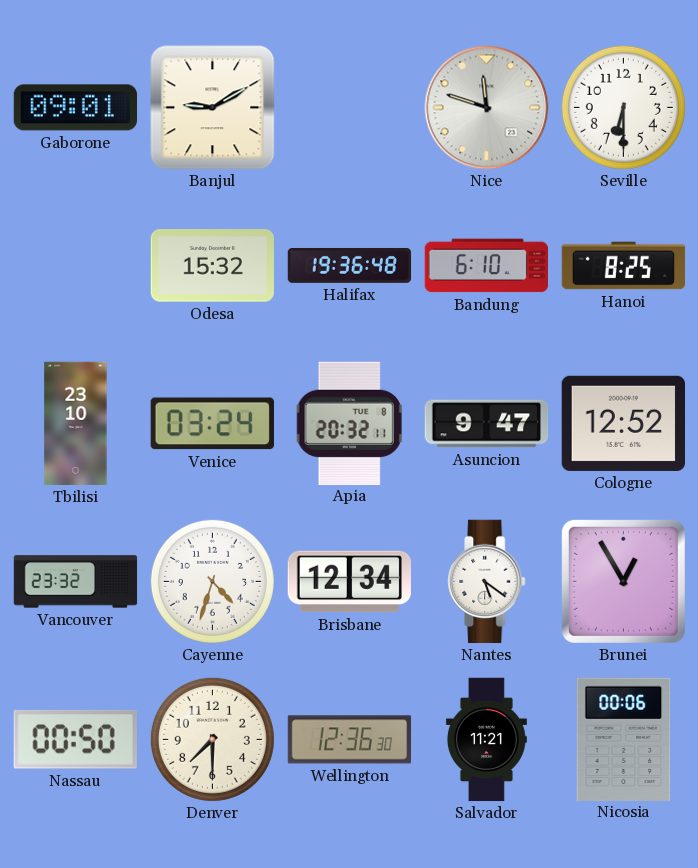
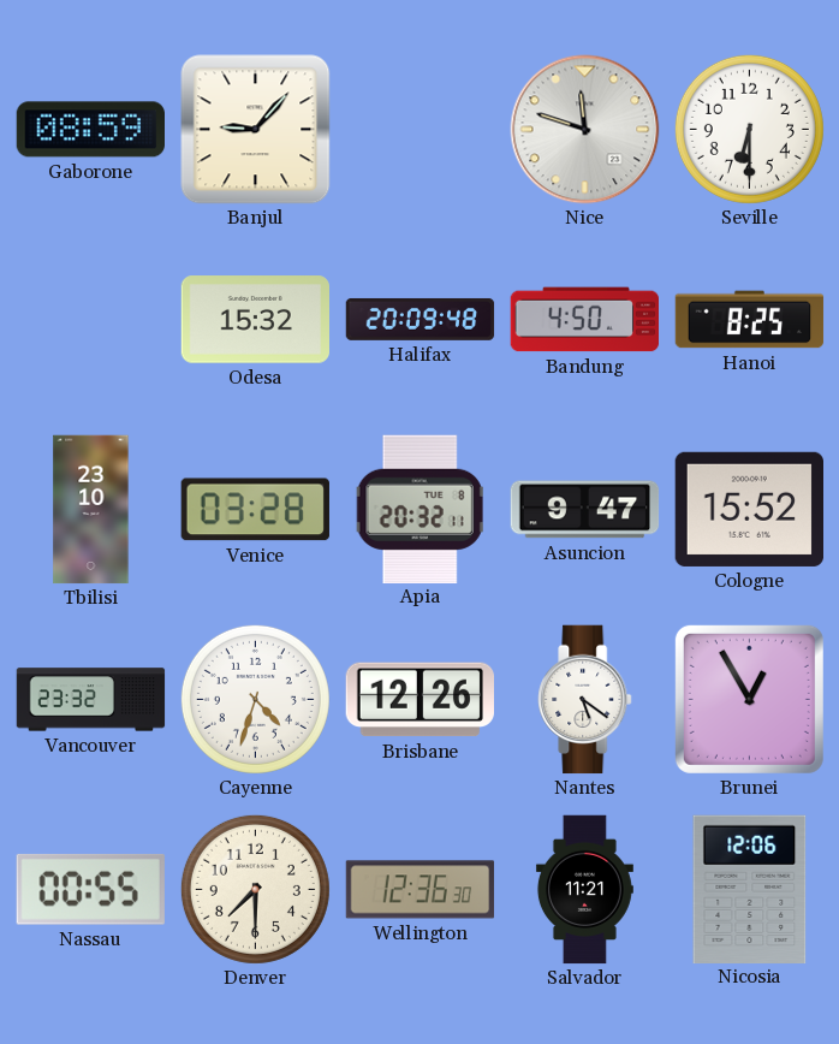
Gaborone: 09:01 -> 08:59
Banjul: 9:10 -> 9:07
Halifax: 19:36 -> 20:09
Bandung: 6:10 -> 4:50
Venice: 03:24 -> 03:28
Cologne: 12:52 -> 15:52
Brisbane: 12:34 -> 12:26
Nassau: 00:50 -> 00:55
Nicosia: 00:06 -> 12:06
